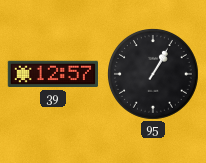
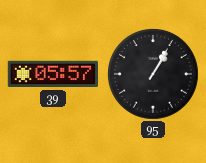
39: 12:57 -> 05:57
